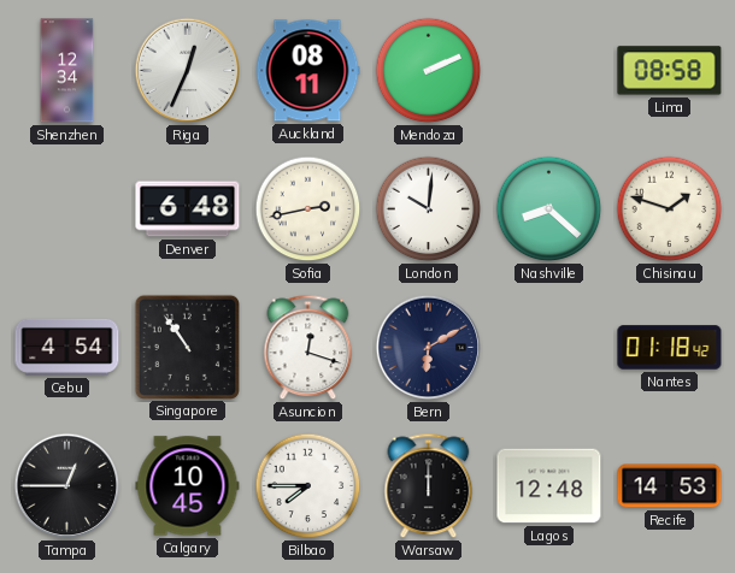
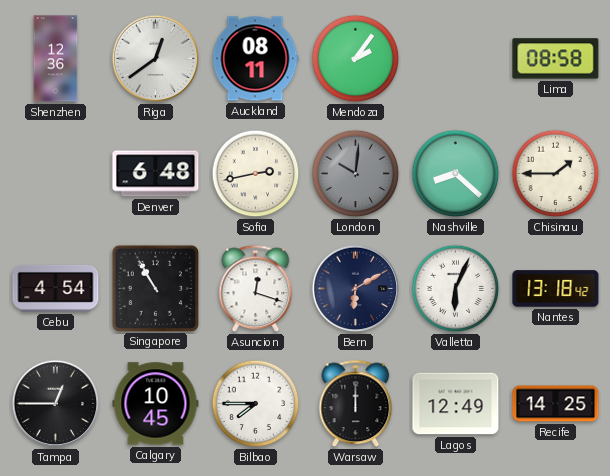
Shenzhen: 12:34 -> 12:36
Riga: 12:34 -> 12:39
Mendoza: 2:11 -> 2:06
London dial: white -> grey
Chisinau: 1:48 -> 1:45
Singapore: 10:54 -> 10:55
Valletta: none -> 6:04
Nantes: 01:18 -> 13:18
Lagos: 12:48 -> 12:49
Recife: 14:53 -> 14:25
